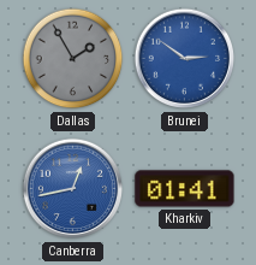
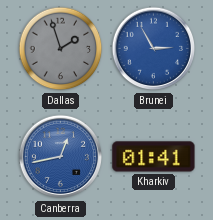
Dallas: 1:55 -> 1:57
Brunei: 2:51 -> 2:55
